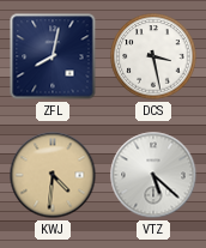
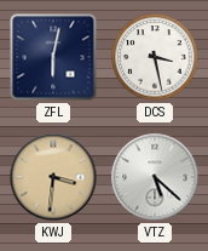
ZFL: 8:02 -> 6:02
KWJ: 4:31 -> 3:31
